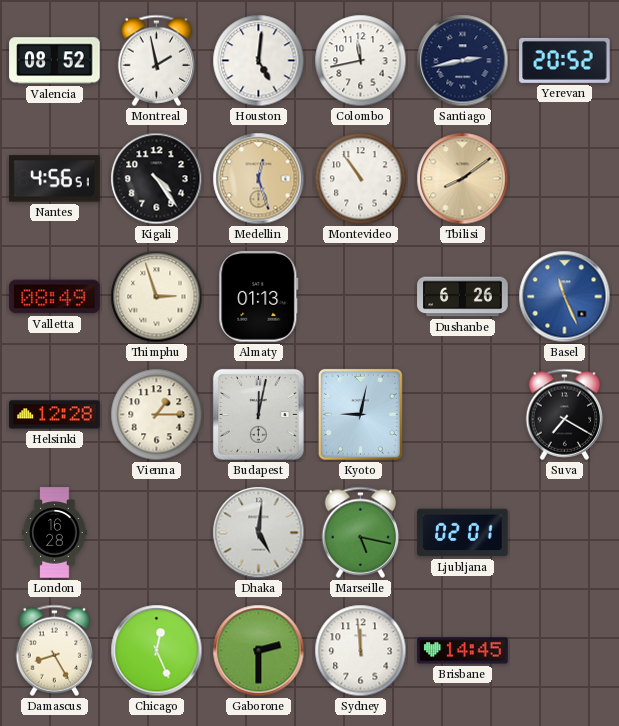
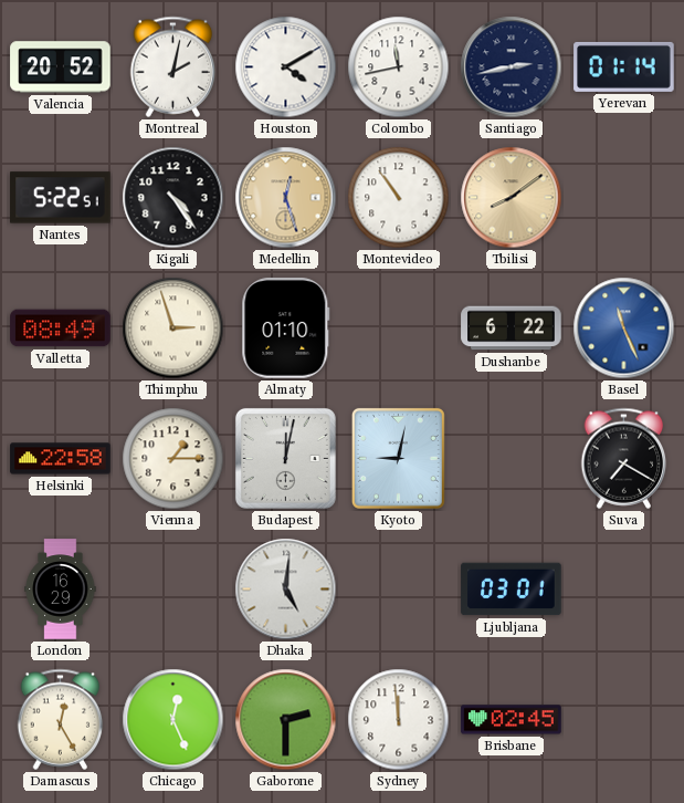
Valencia: 08:52 -> 20:52
Montreal: 1:58 -> 2:02
Houston: 5:01 -> 4:10
Yerevan: 20:52 -> 01:14
Nantes: 4:56 -> 5:22
Almaty: 01:13 -> 01:10
Dushanbe: 6:26 -> 6:22
Helsinki: 12:28 -> 22:58
London: 16:28 -> 16:29
Marseille: 5:17 -> none
Ljubljana: 02:01 -> 03:01
Damascus: 8:25 -> 12:25
Brisbane: 14:45 -> 02:45
